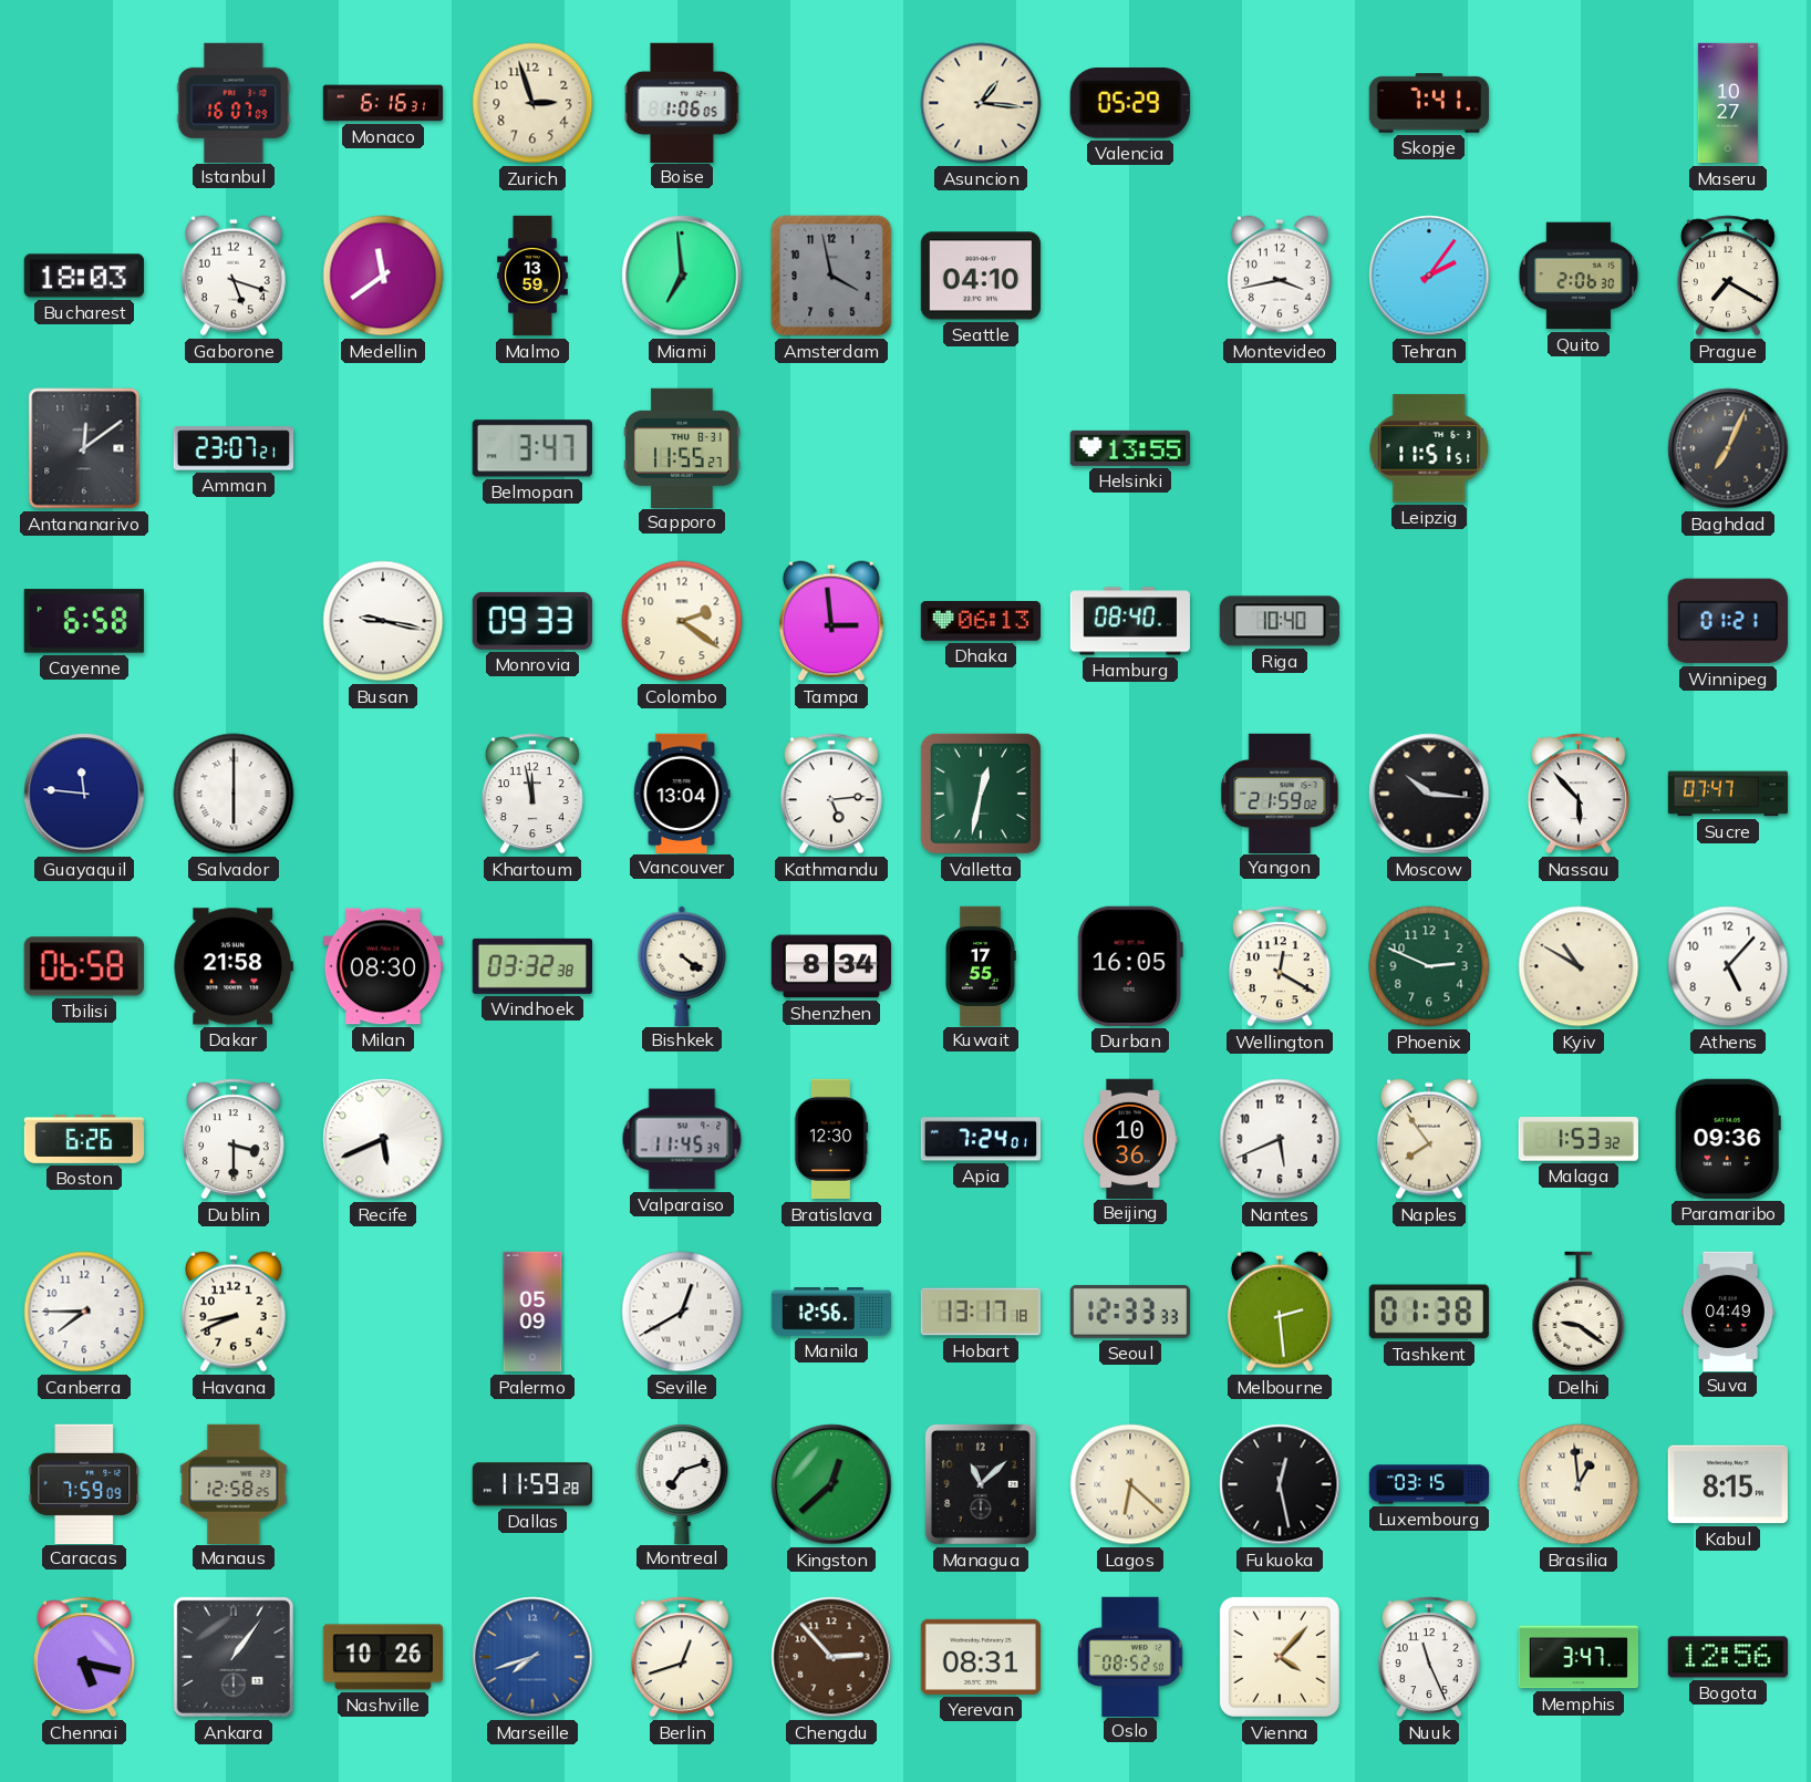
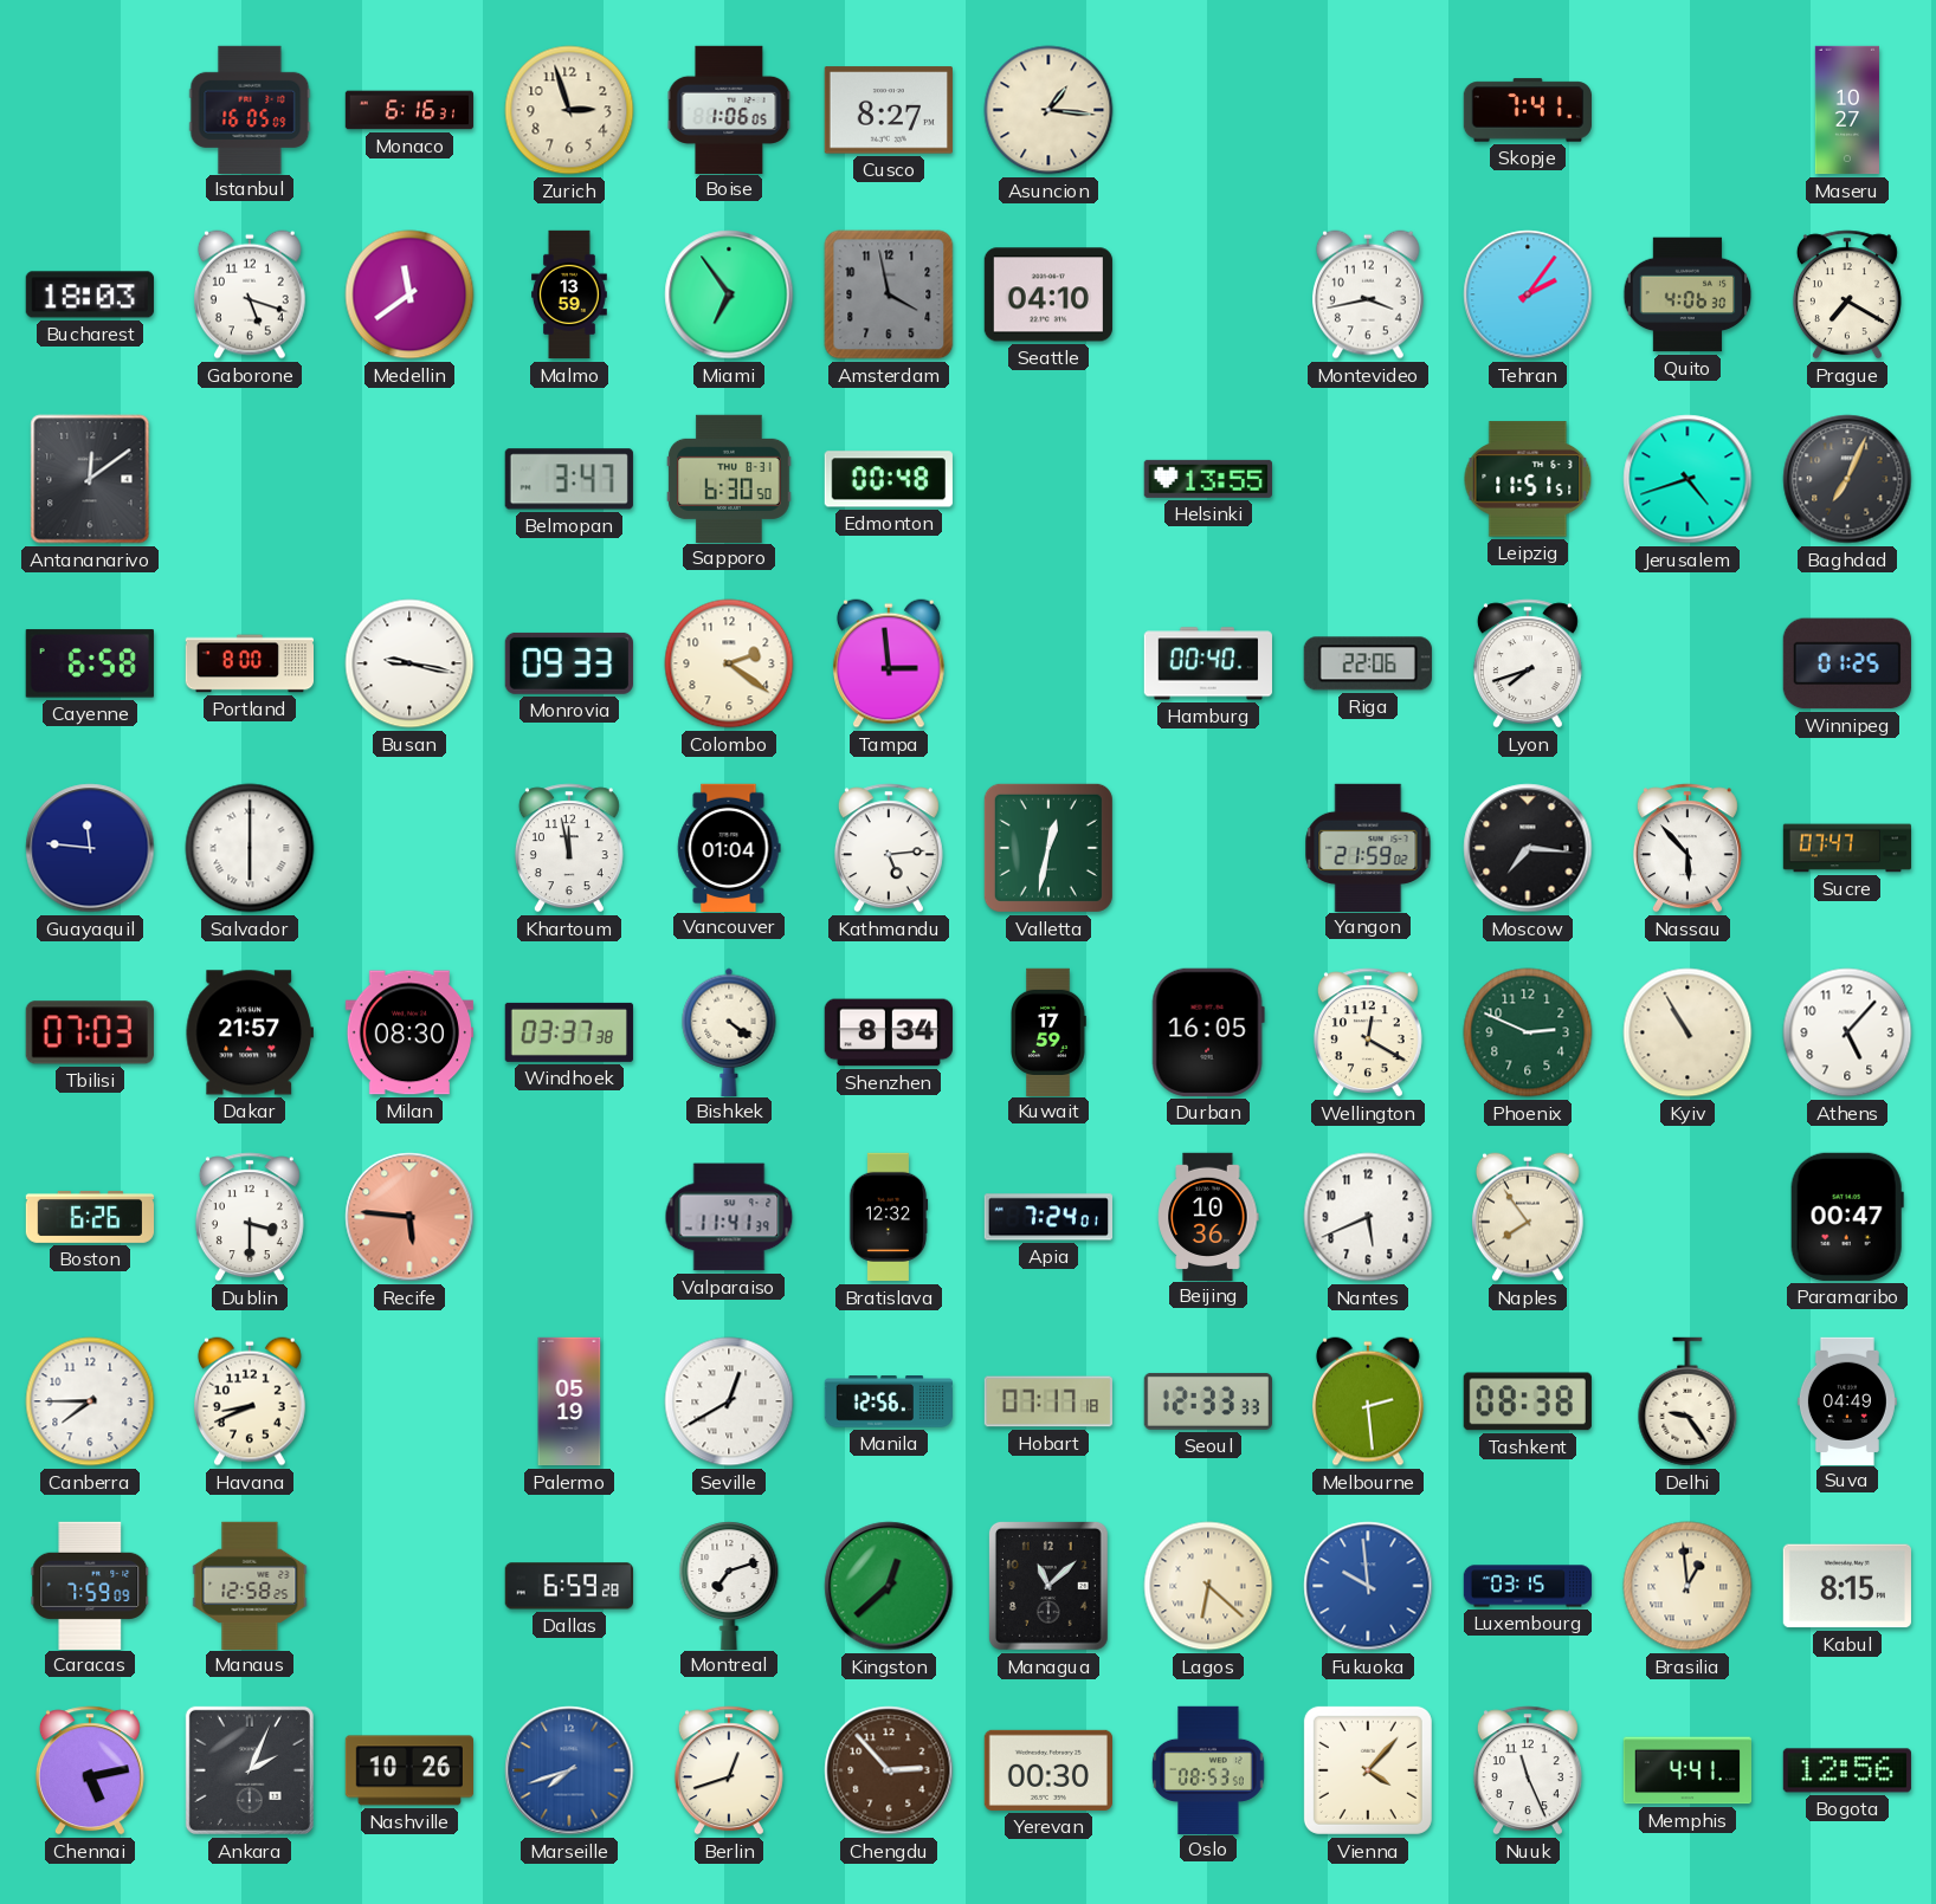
Istanbul: 16:07 -> 16:05
Cusco: none -> 8:27
Valencia: 05:29 -> none
Miami: 6:59 -> 6:54
Quito: 2:06 -> 4:06
Amman: 23:07 -> none
Sapporo: 11:55 -> 6:30
Edmonton: none -> 00:48
Jerusalem: none -> 4:42
Portland: none -> 8:00
Dhaka: 06:13 -> none
Hamburg: 08:40 -> 00:40
Riga: 10:40 -> 22:06
Lyon: none -> 7:42
Winnipeg: 01:21 -> 01:25
Vancouver: 13:04 -> 01:04
Moscow: 10:16 -> 7:16
Tbilisi: 06:58 -> 07:03
Dakar: 21:58 -> 21:57
Windhoek: 03:32 -> 03:37
Kuwait: 17:55 -> 17:59
Kyiv: 10:50 -> 10:55
Recife: 5:41 -> 5:46
Recife dial: white -> salmon
Valparaiso: 11:45 -> 11:41
Bratislava: 12:30 -> 12:32
Malaga: 1:53 -> none
Paramaribo: 09:36 -> 00:47
Palermo: 05:09 -> 05:19
Hobart: 13:17 -> 07:17
Tashkent: 01:38 -> 08:38
Delhi: 9:21 -> 9:24
Dallas: 11:59 -> 6:59
Fukuoka: 12:28 -> 9:59
Fukuoka dial: black -> blue
Chennai: 5:17 -> 5:13
Ankara: 1:06 -> 2:04
Yerevan: 08:31 -> 00:30
Oslo: 08:52 -> 08:53
Memphis: 3:47 -> 4:41
